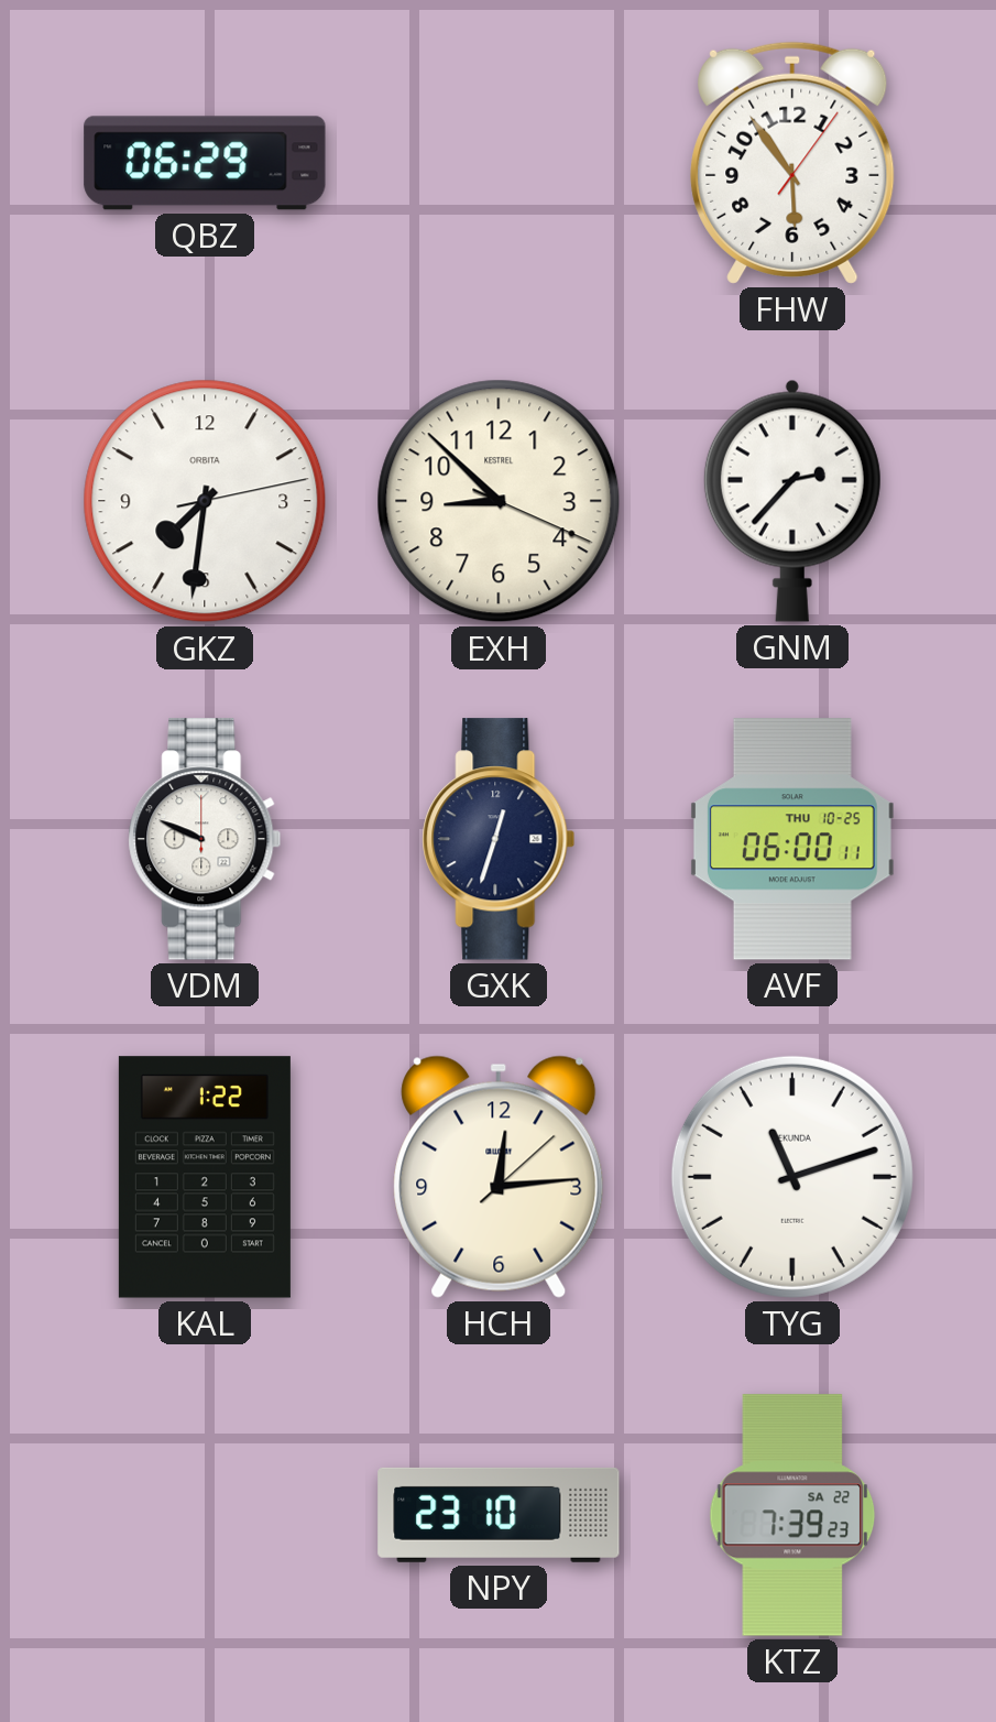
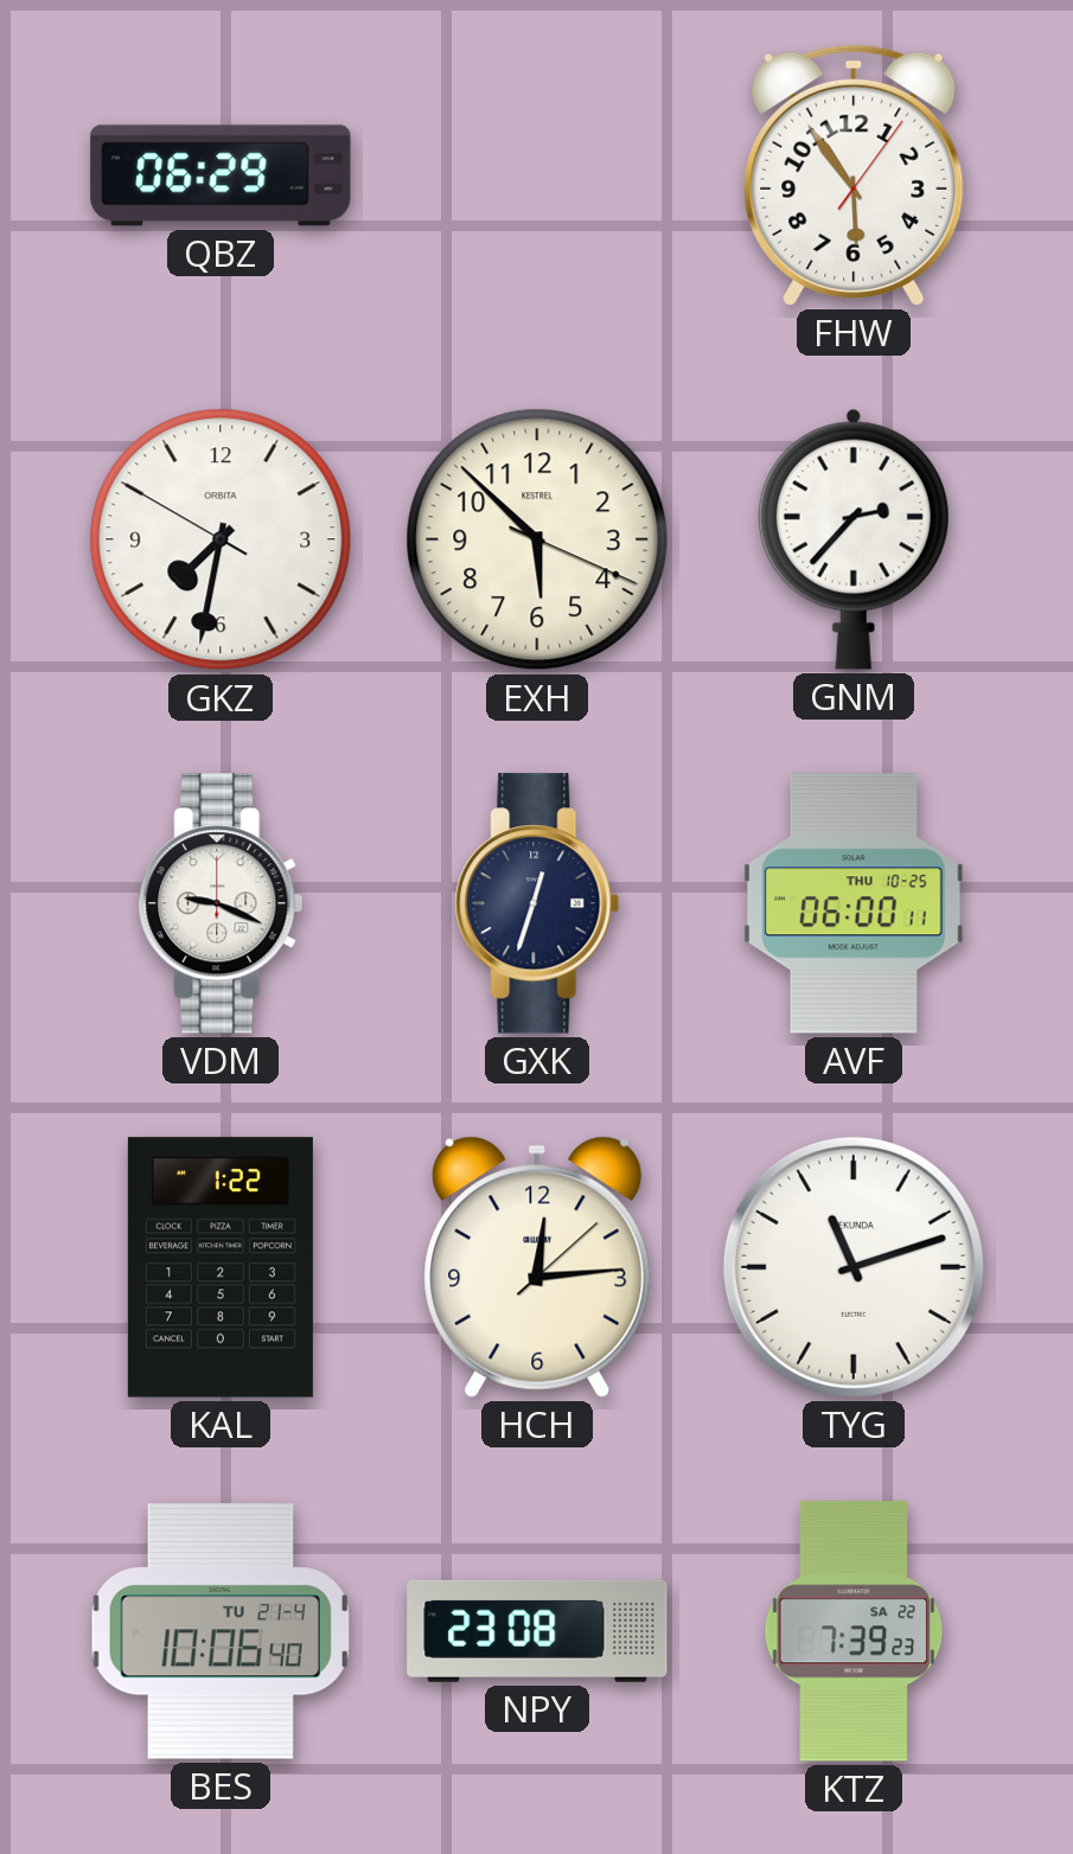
GKZ: 7:31:13 -> 7:31:50
EXH: 8:52 -> 5:52
VDM: 9:49 -> 9:19
BES: none -> 10:06
NPY: 23:10 -> 23:08
